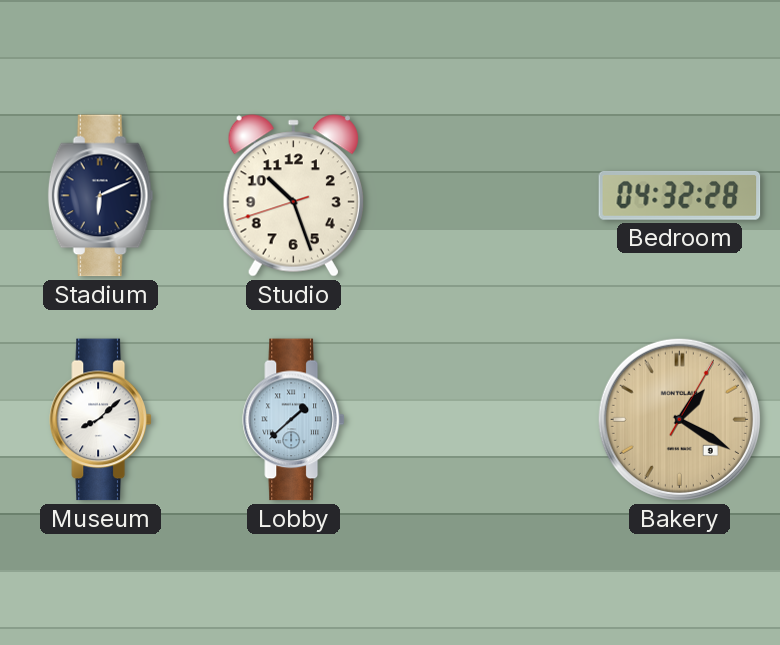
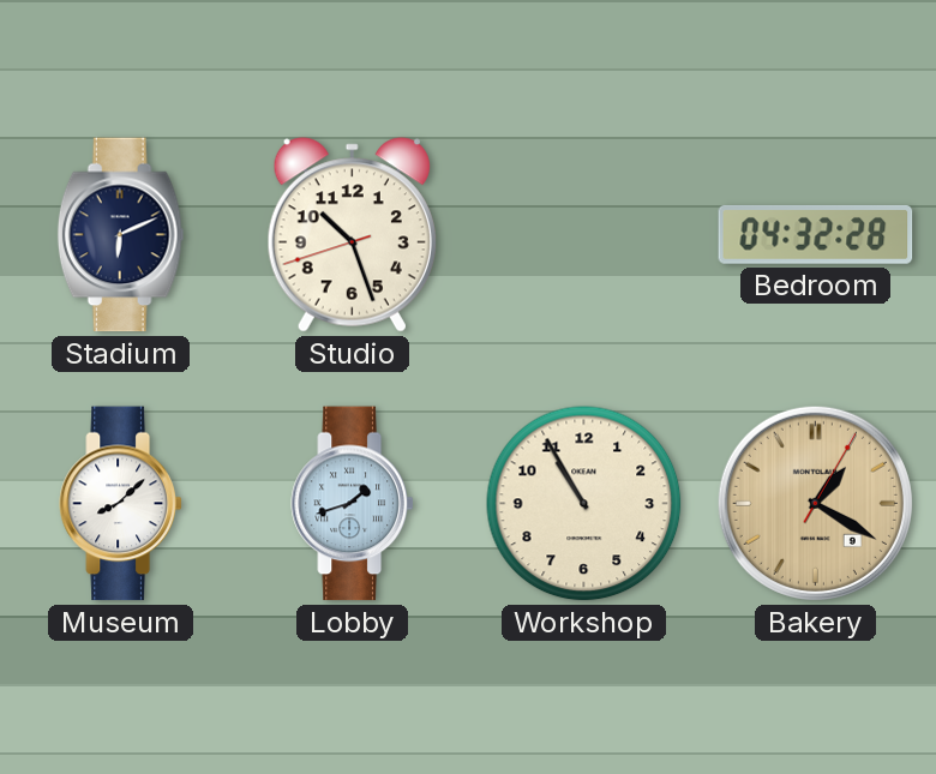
Lobby: 1:38 -> 1:42
Workshop: none -> 10:55
